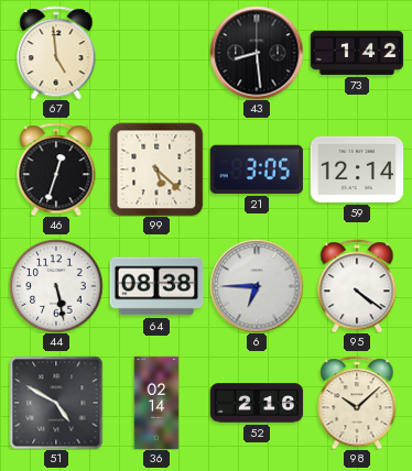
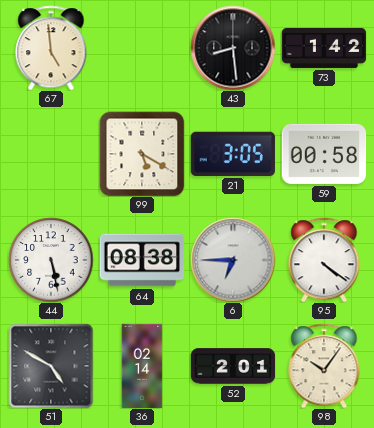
46: 12:33 -> none
99: 5:22 -> 5:20
59: 12:14 -> 00:58
52: 2:16 -> 2:01
98: 10:08 -> 10:06
